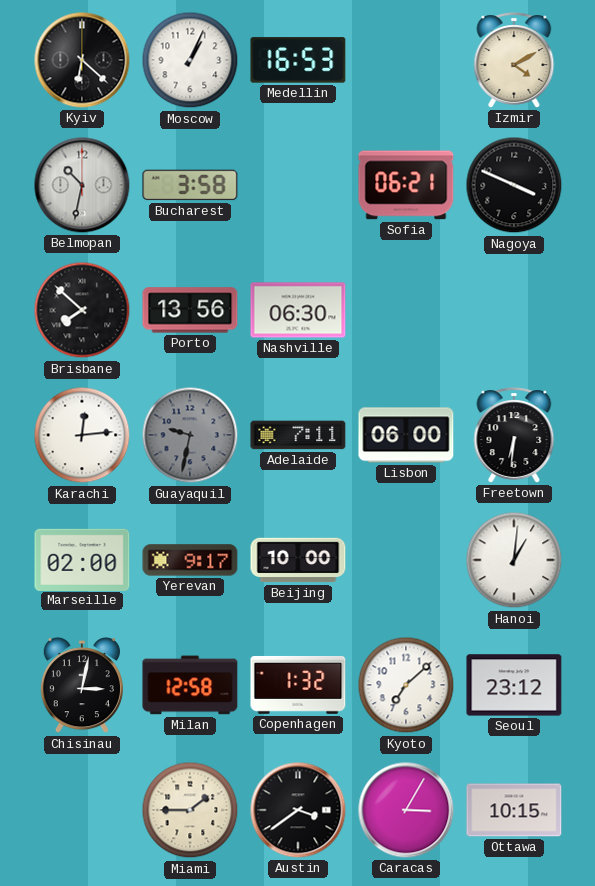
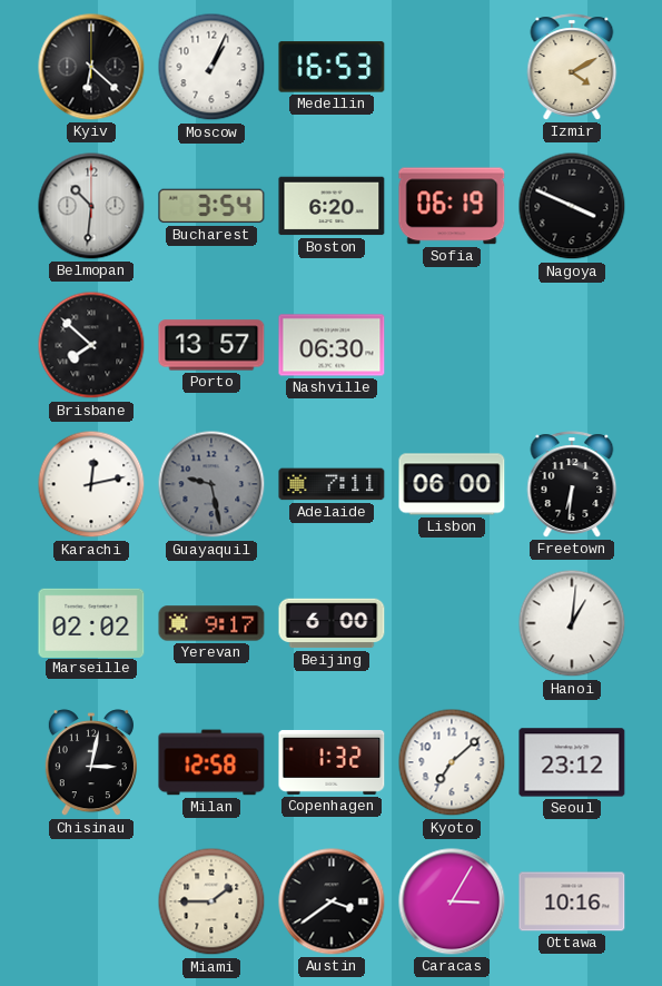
Belmopan: 10:32 -> 10:31
Bucharest: 3:58 -> 3:54
Boston: none -> 6:20
Sofia: 06:21 -> 06:19
Porto: 13:56 -> 13:57
Karachi: 12:14 -> 12:13
Guayaquil: 9:32 -> 9:28
Marseille: 02:00 -> 02:02
Beijing: 10:00 -> 6:00
Ottawa: 10:15 -> 10:16
